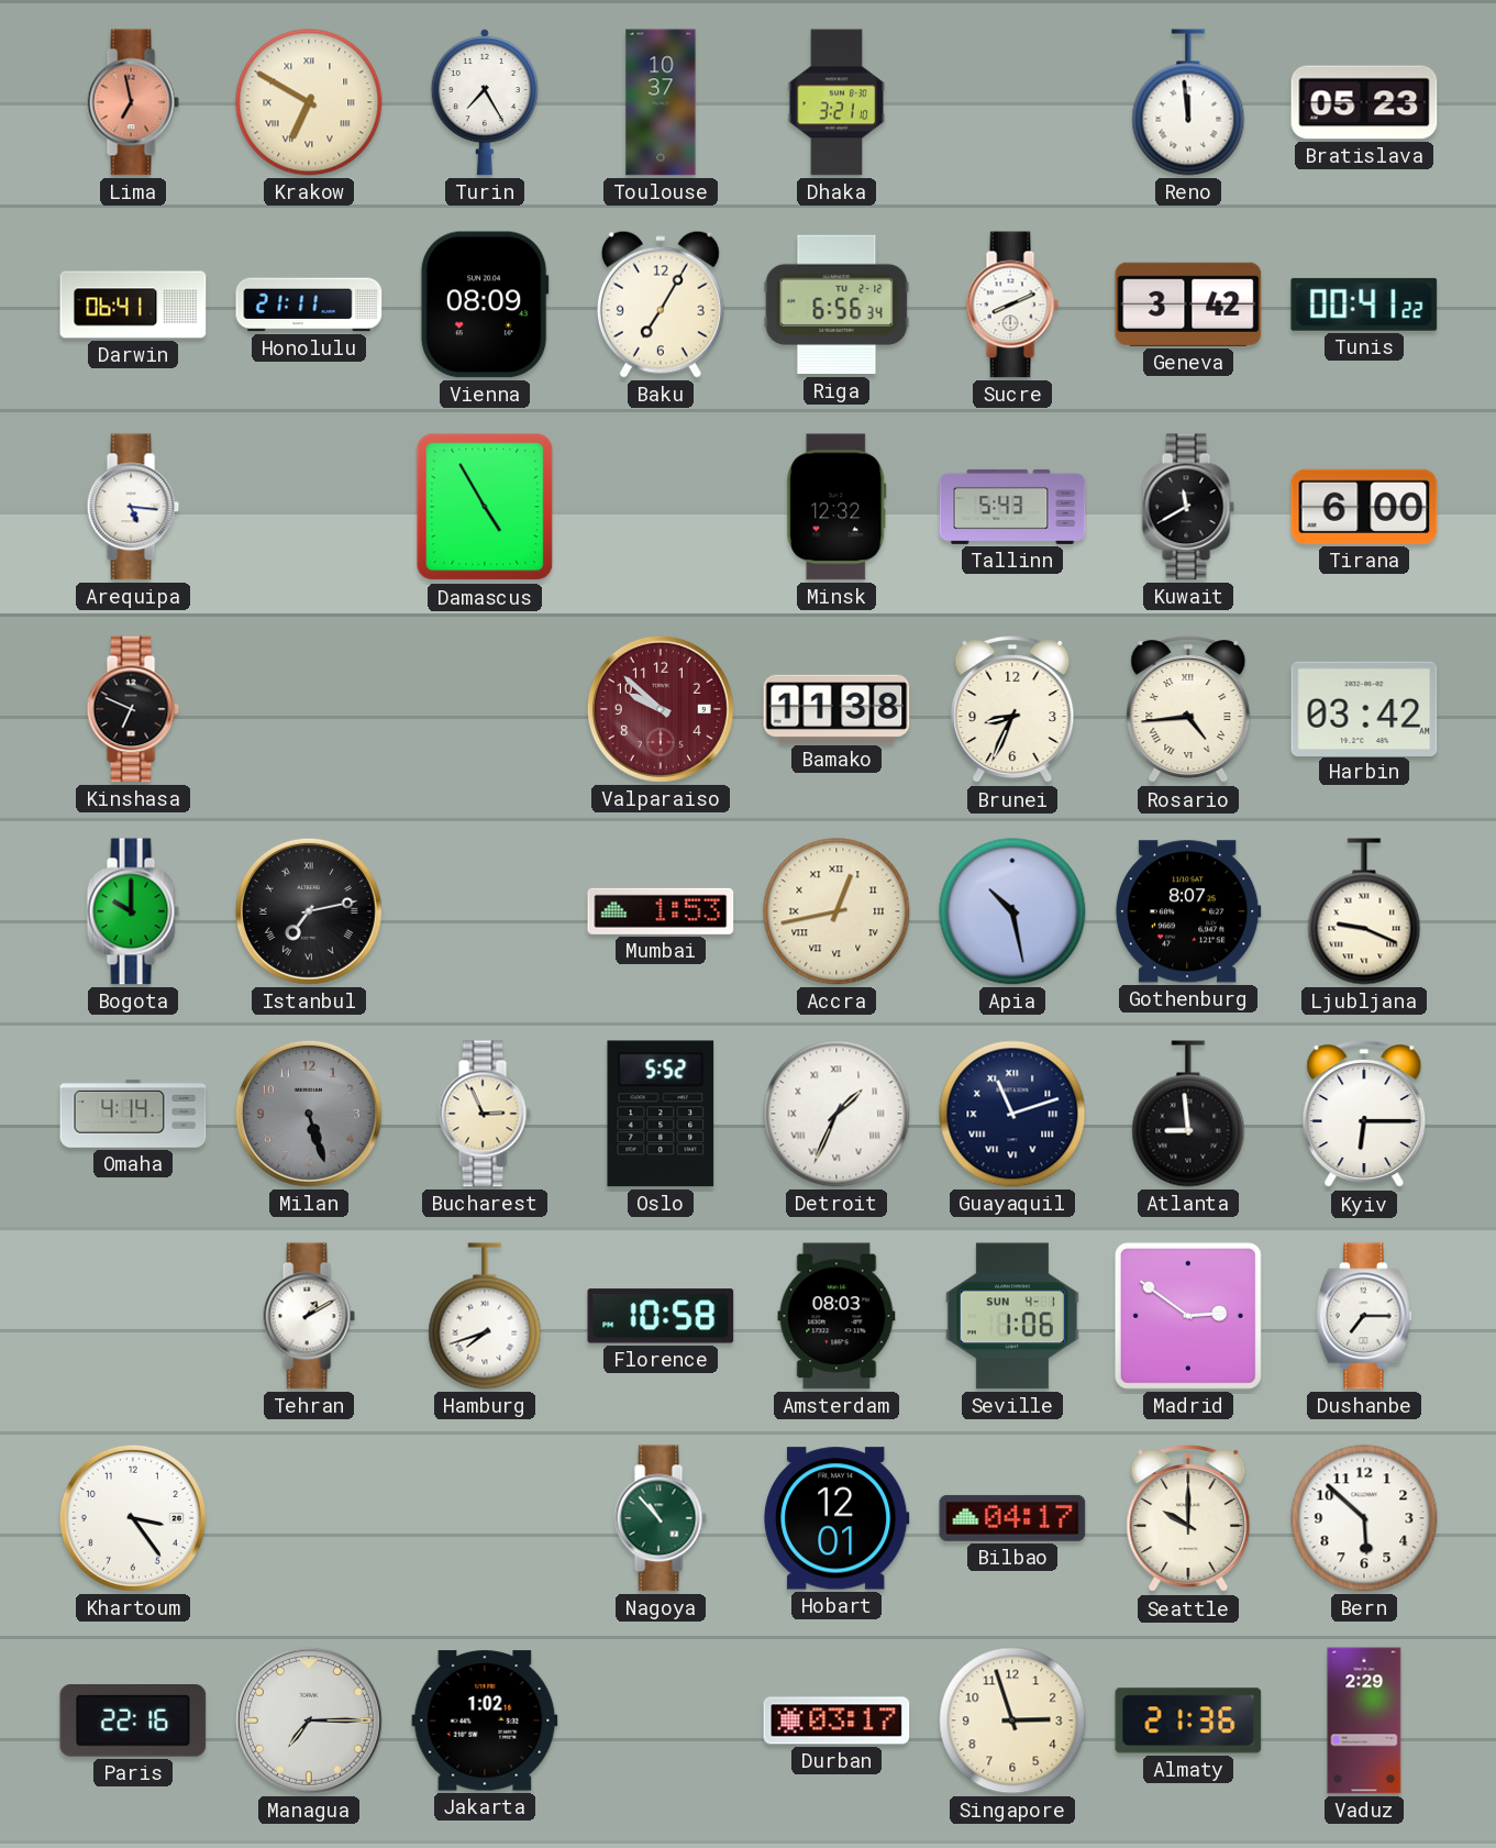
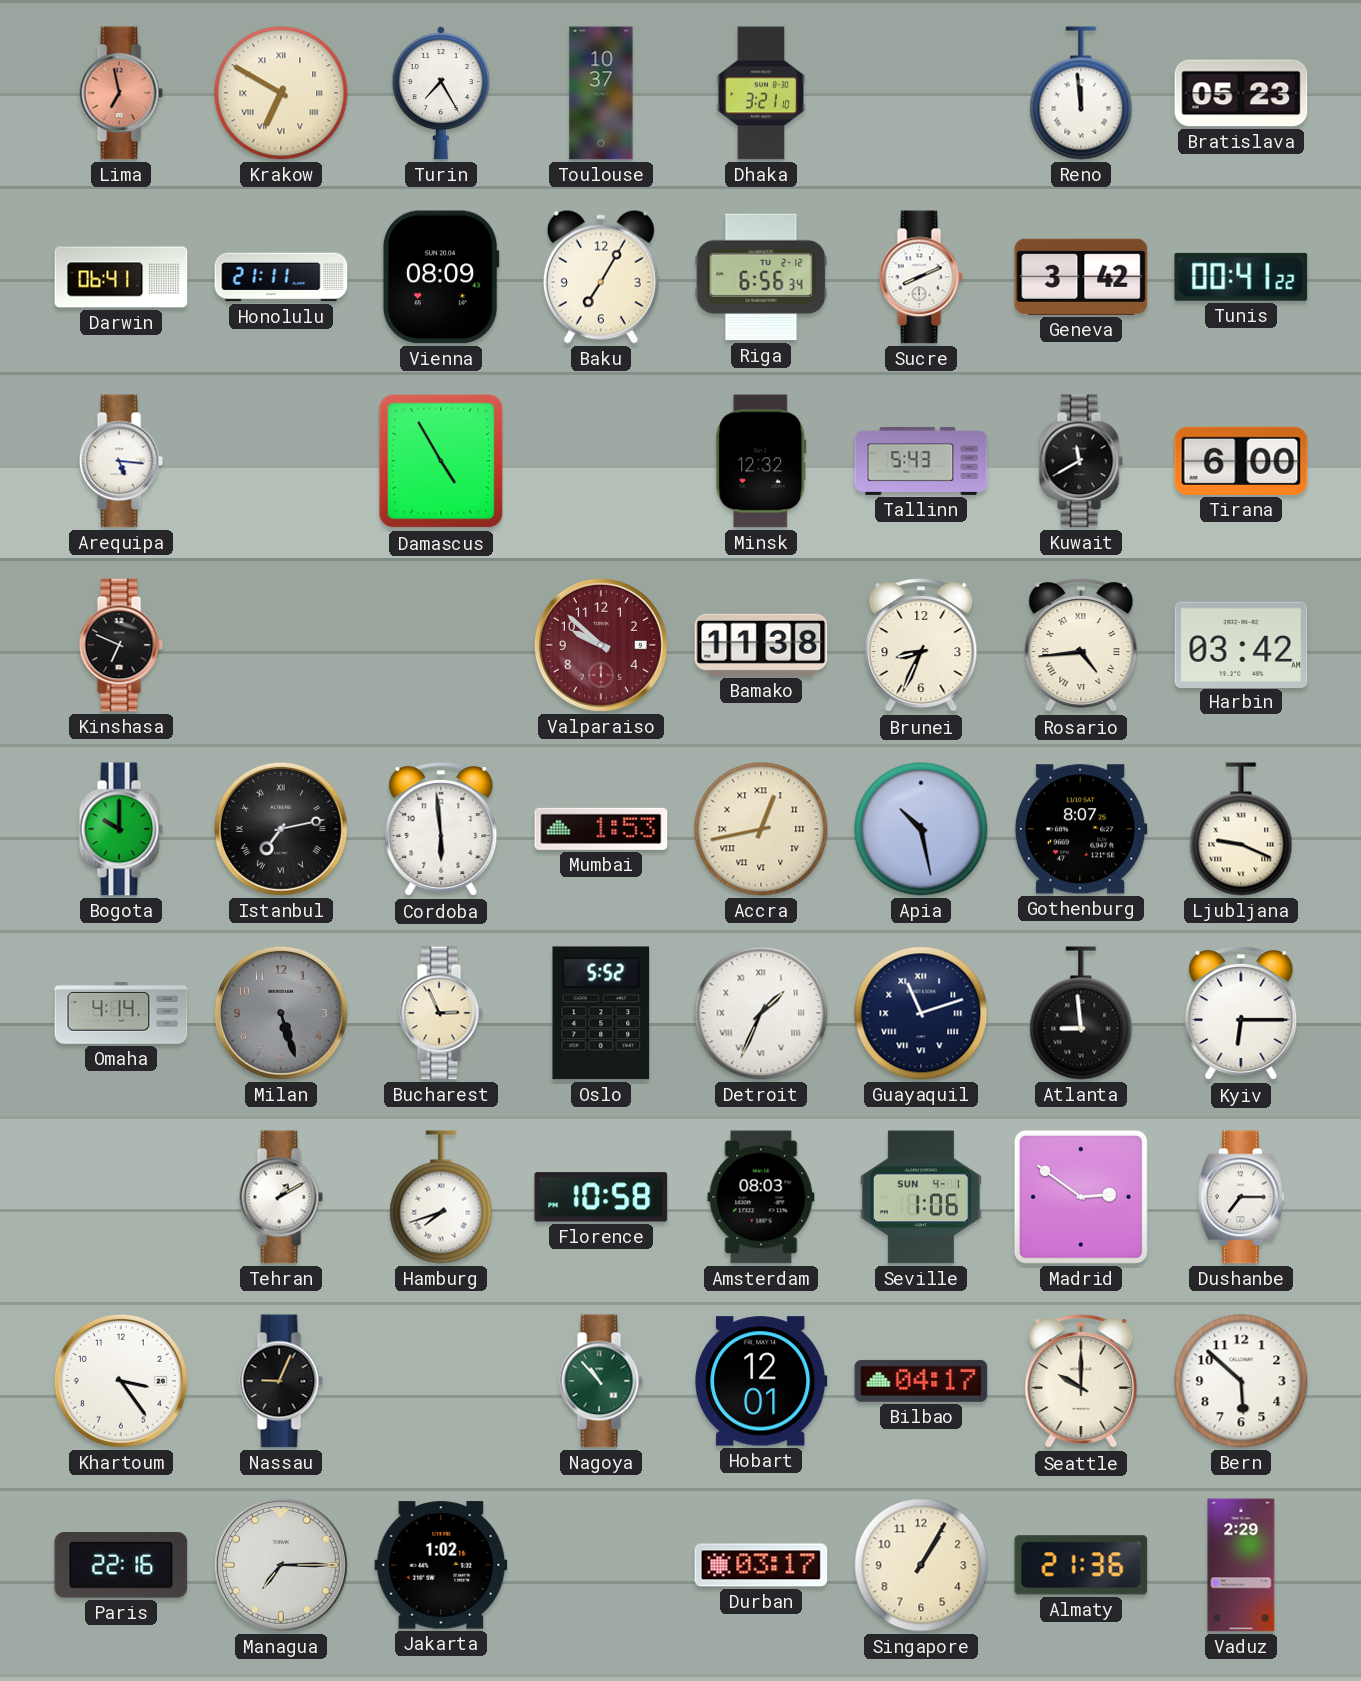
Cordoba: none -> 5:59
Nassau: none -> 9:04
Singapore: 2:57 -> 1:05
